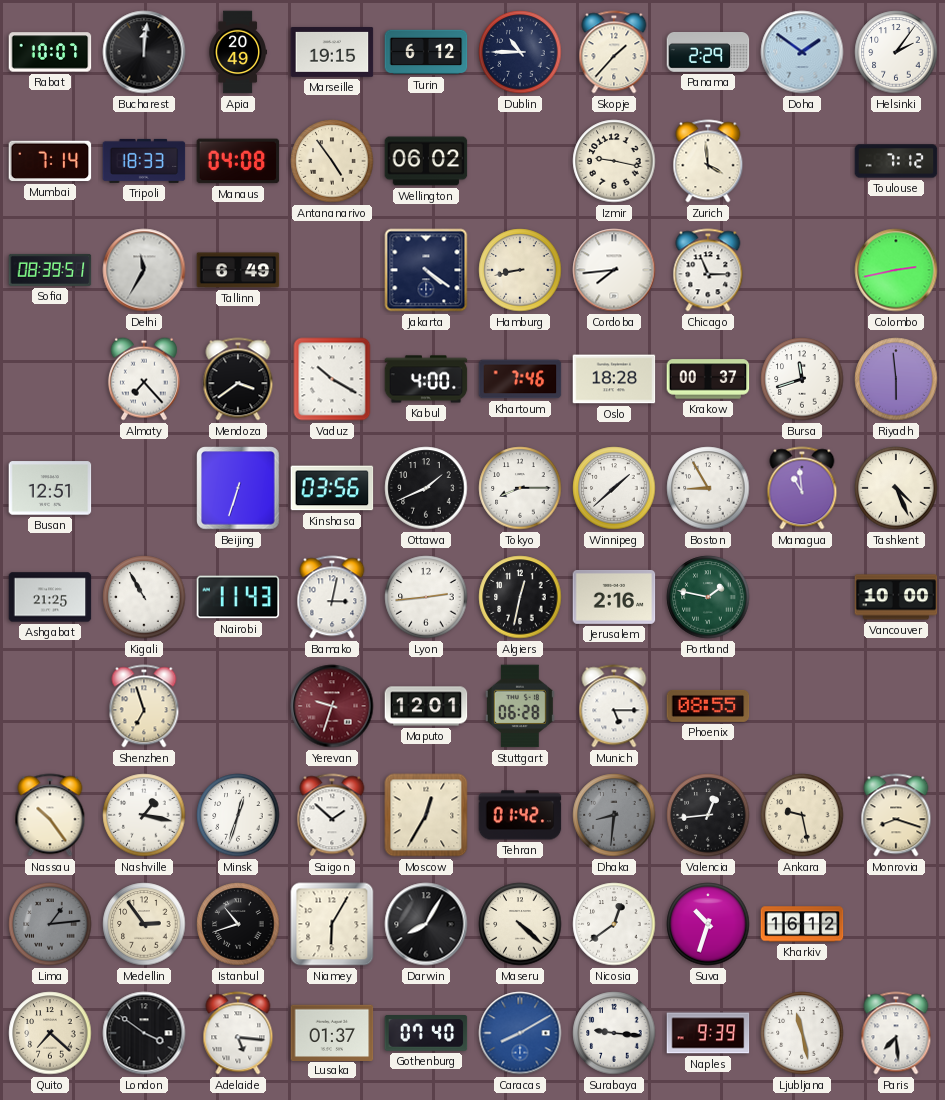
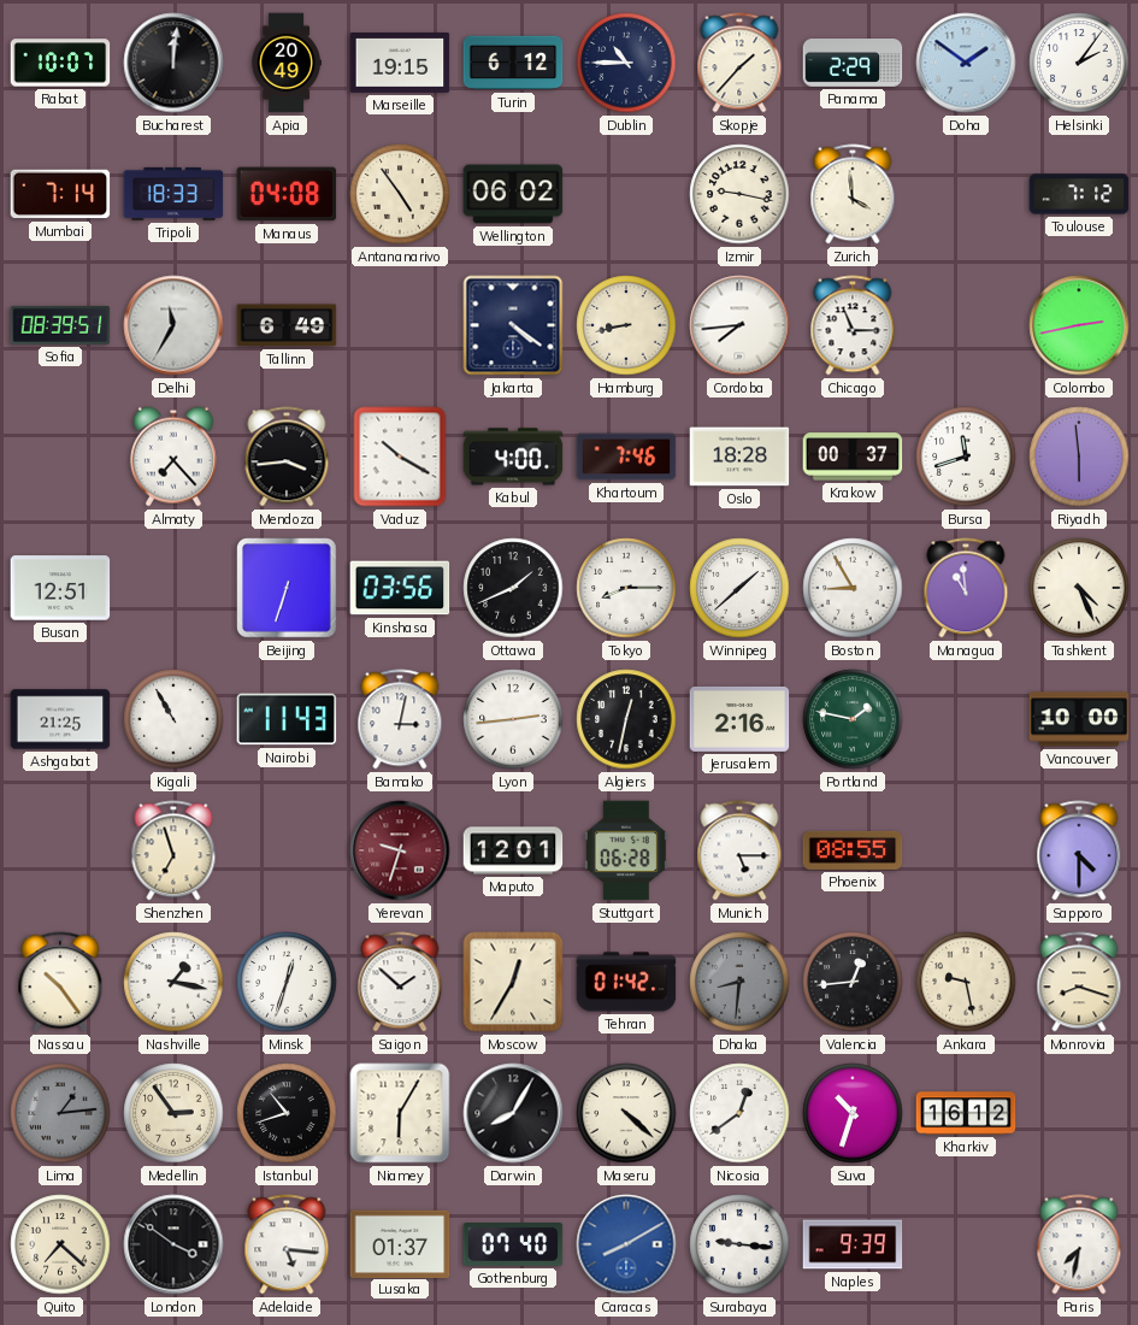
Mendoza: 3:39 -> 3:44
Sapporo: none -> 4:30
Ljubljana: 11:28 -> none
Paris: 7:29 -> 7:32
